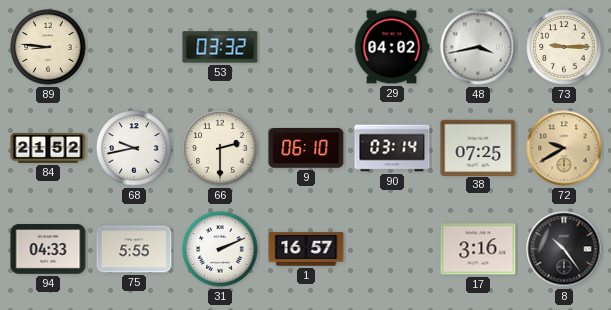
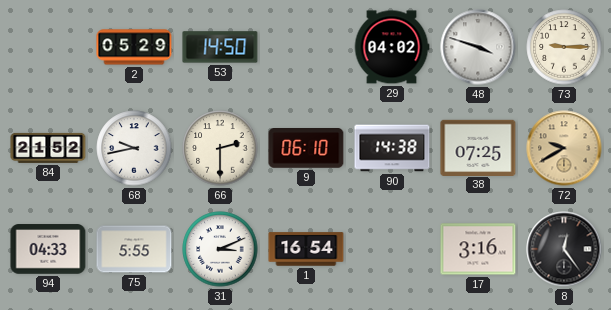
89: 8:46 -> none
2: none -> 05:29
53: 03:32 -> 14:50
48: 3:43 -> 3:48
90: 03:14 -> 14:38
31: 2:11 -> 3:11
1: 16:57 -> 16:54
8: 10:24 -> 12:24
